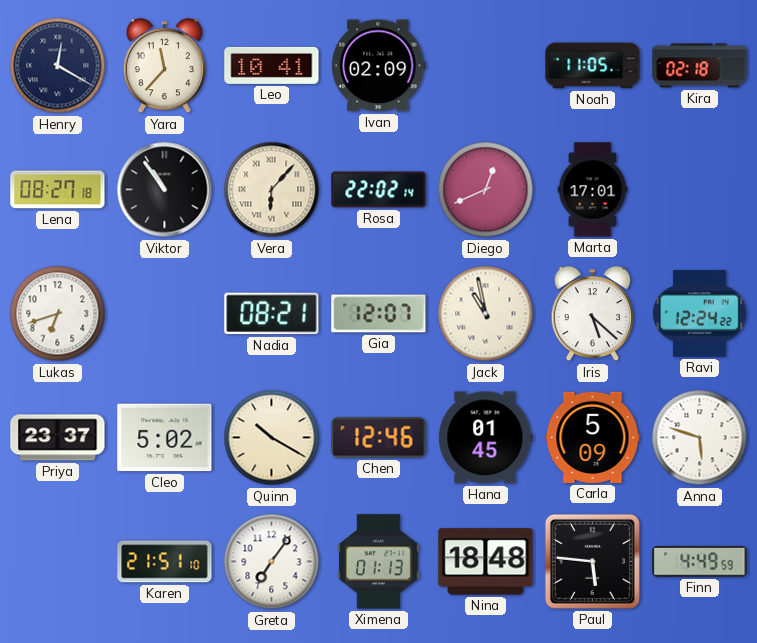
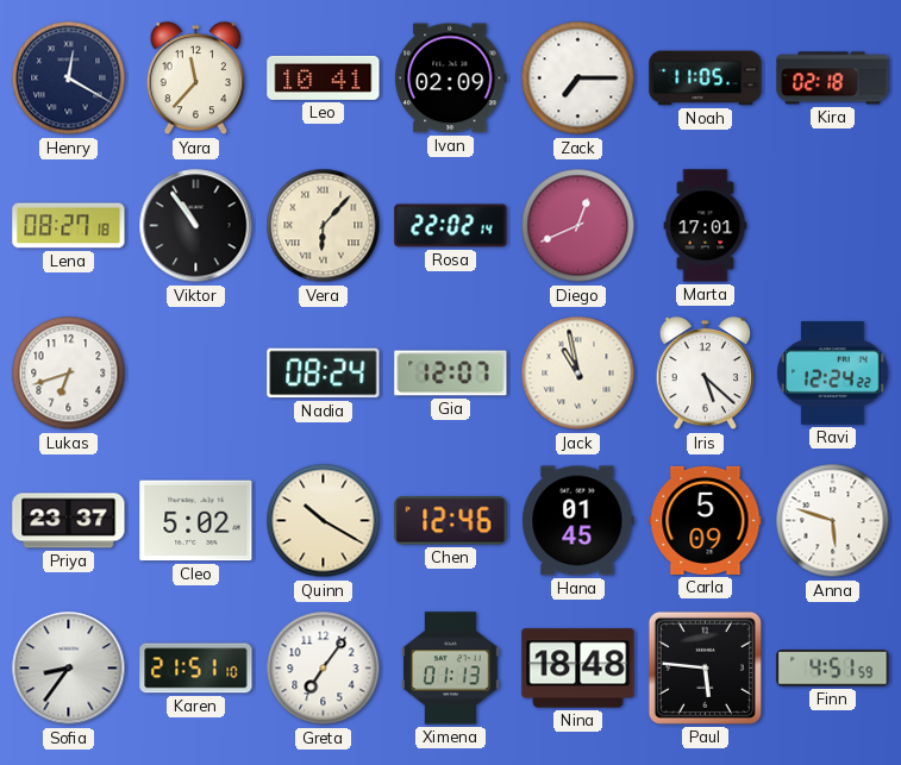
Zack: none -> 7:15
Nadia: 08:21 -> 08:24
Sofia: none -> 8:36
Finn: 4:49 -> 4:51
